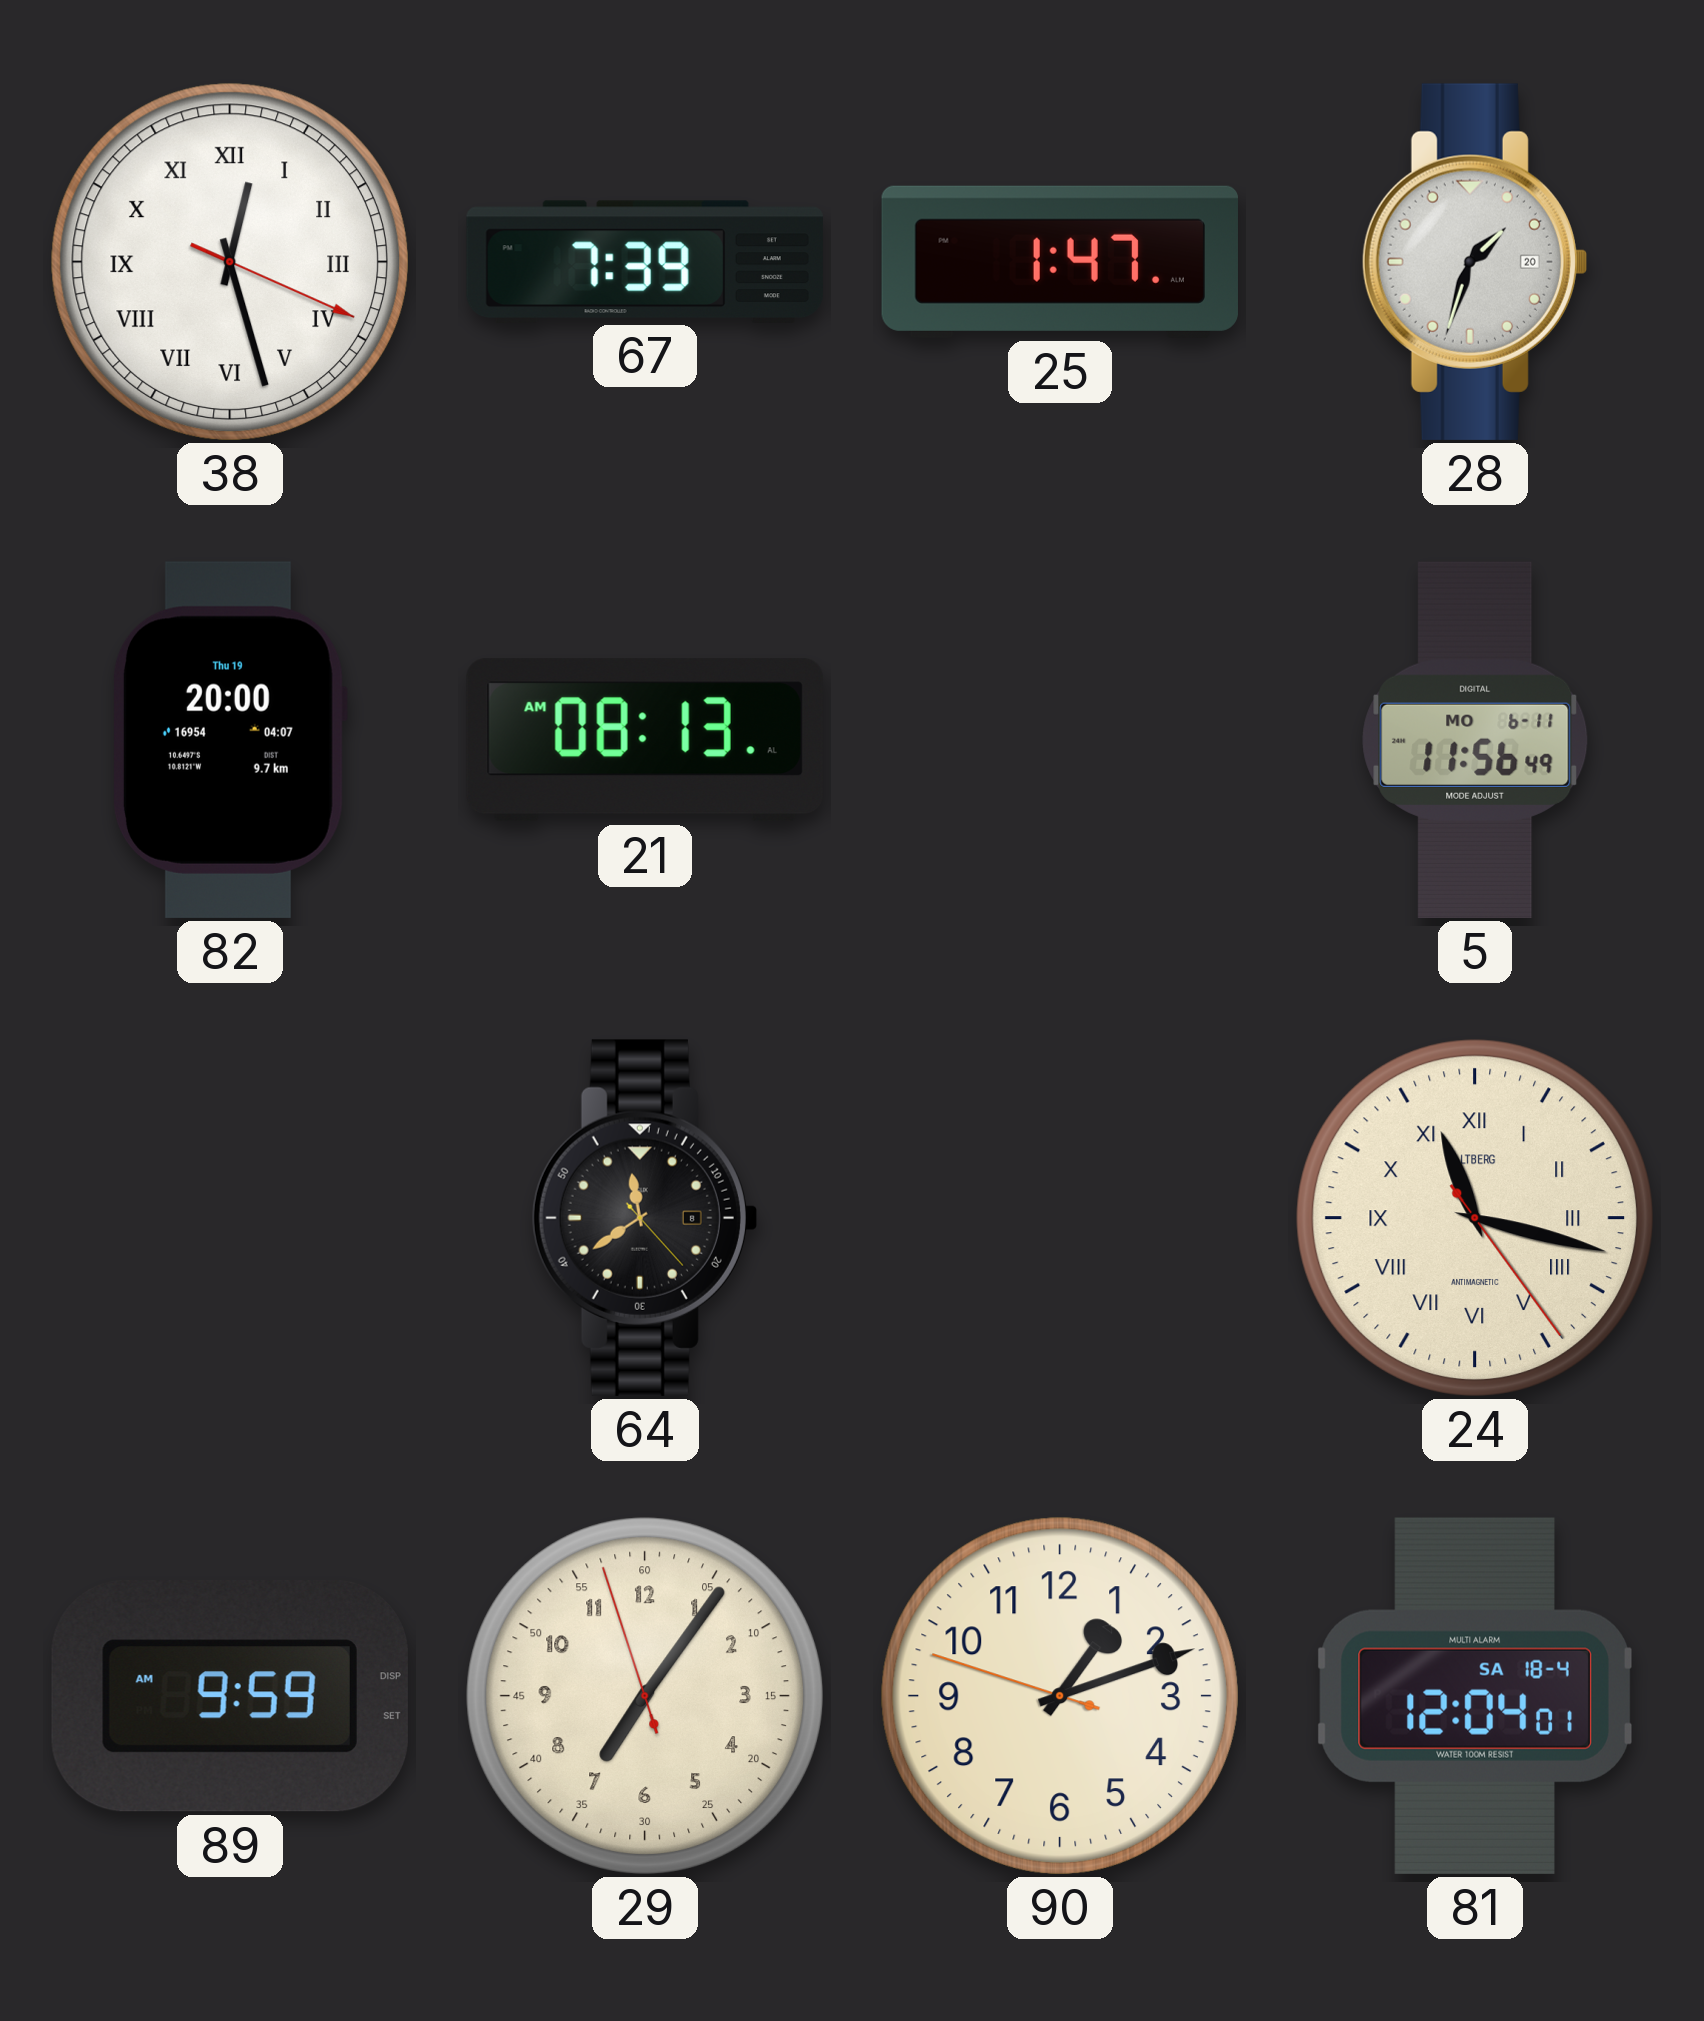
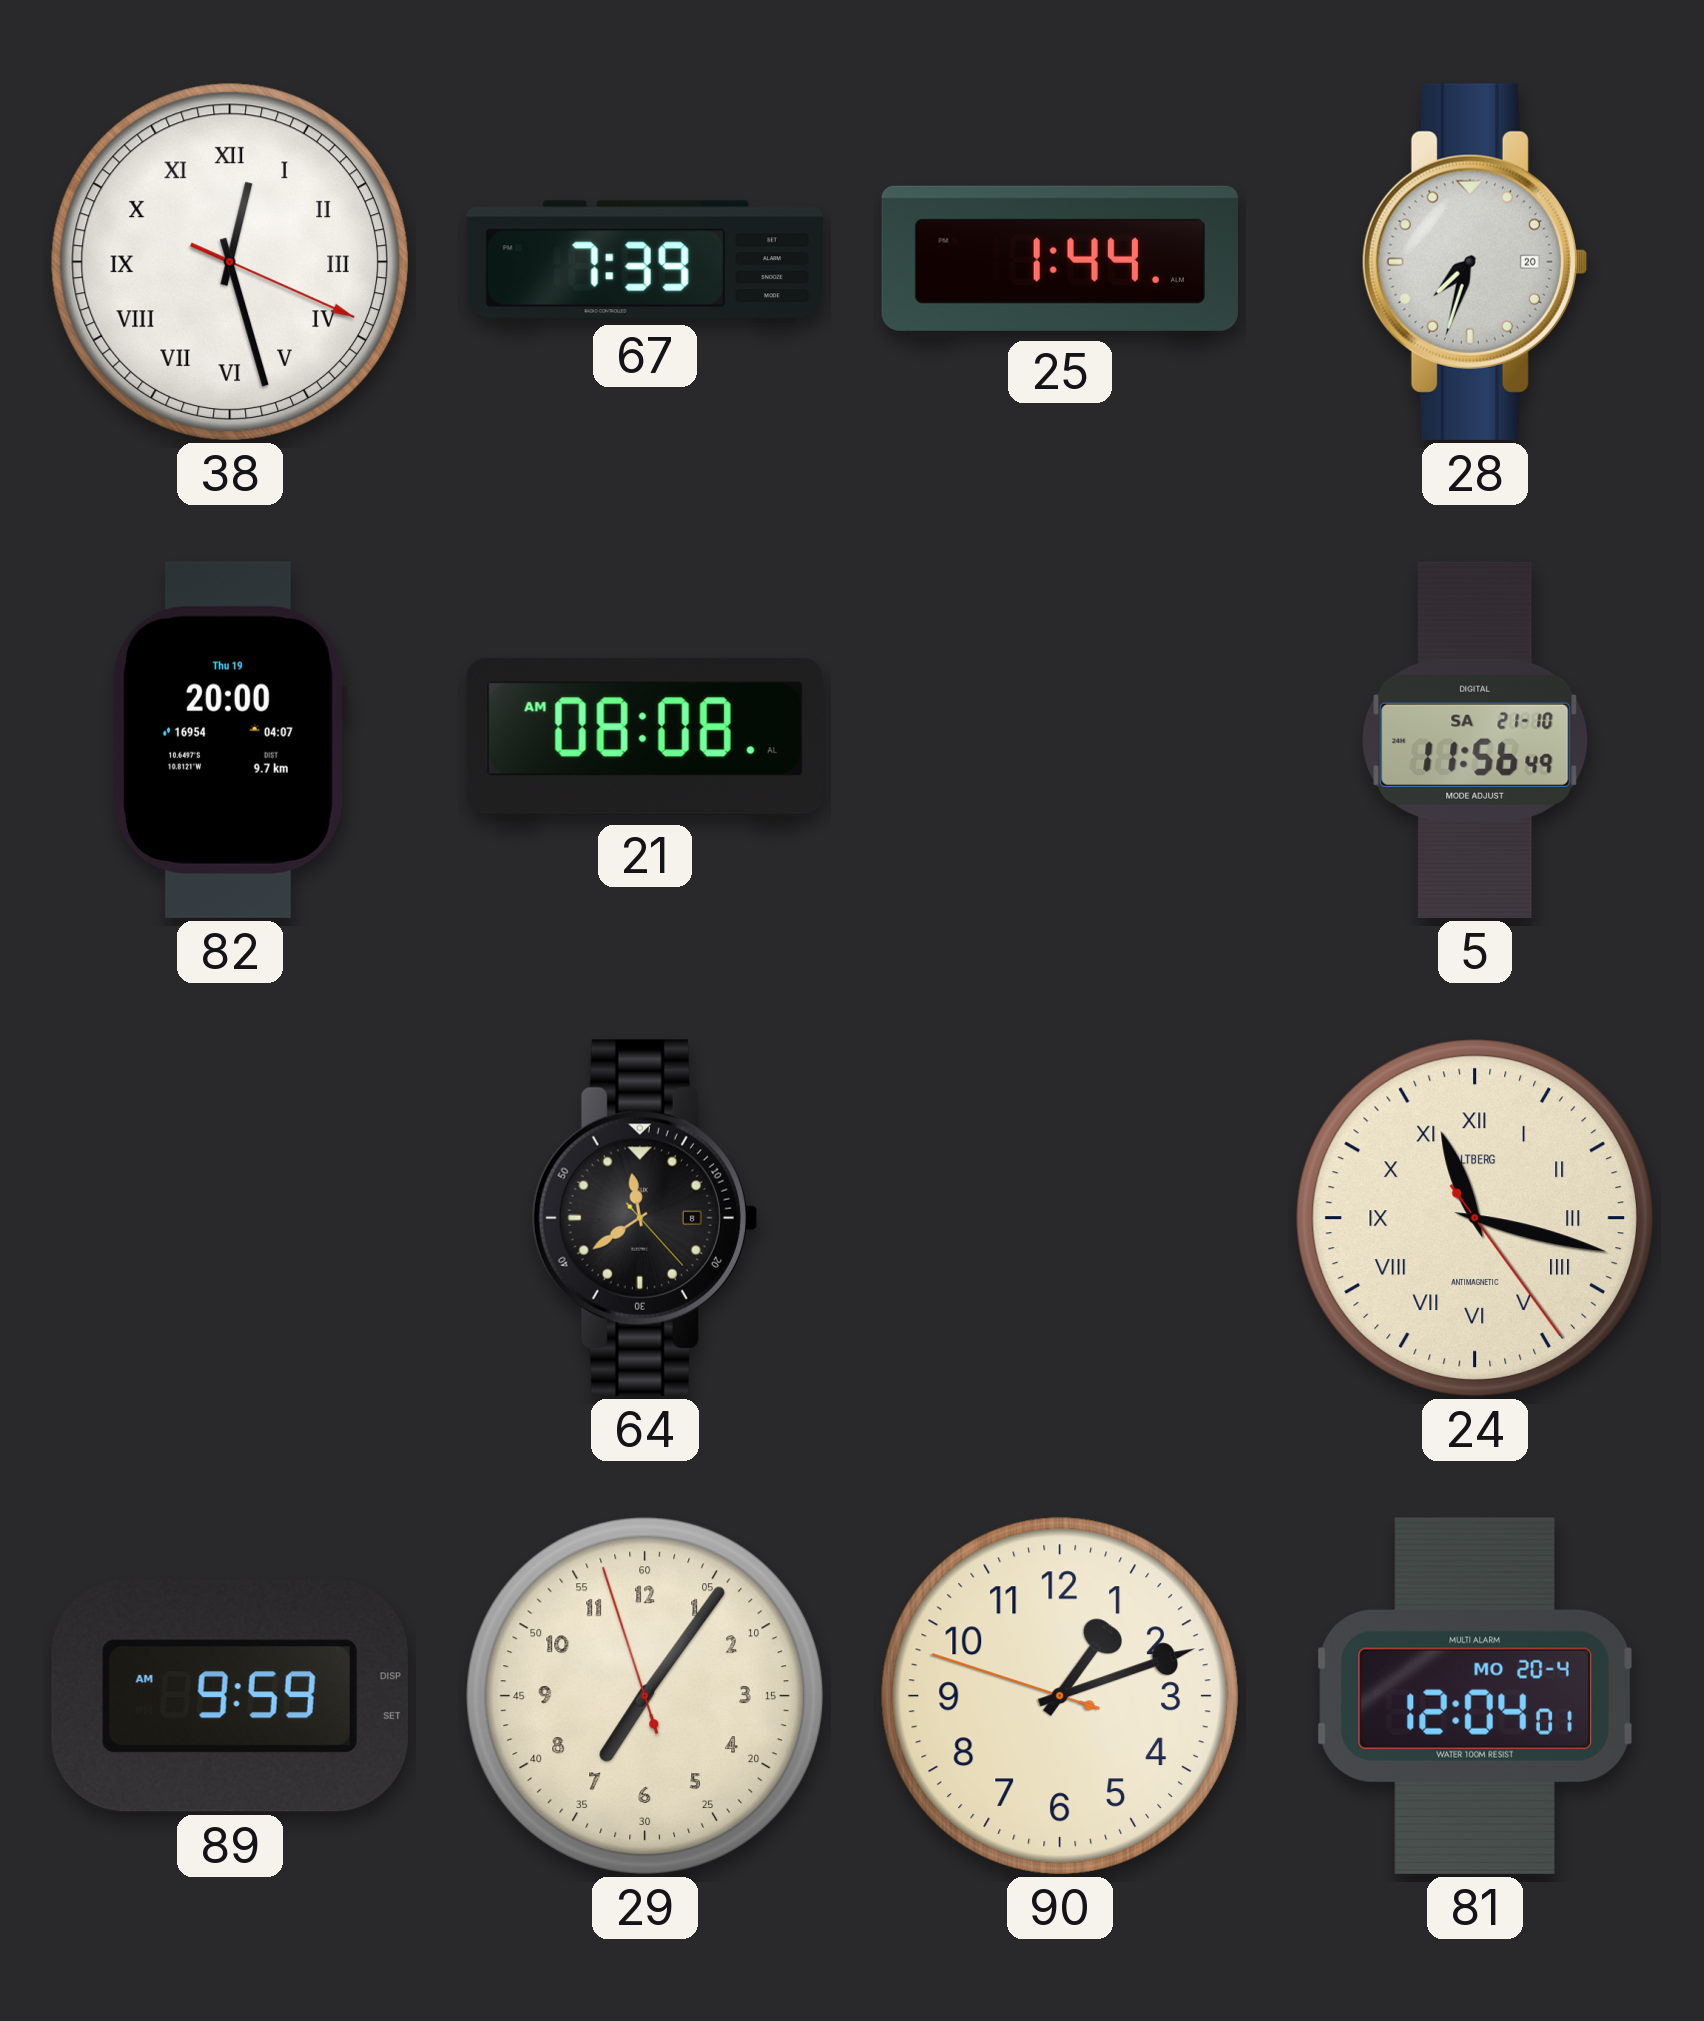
25: 1:47 -> 1:44
28: 1:33 -> 7:33
21: 08:13 -> 08:08
5 date: MO 6-11 -> SA 21-10
81 date: SA 18-4 -> MO 20-4
